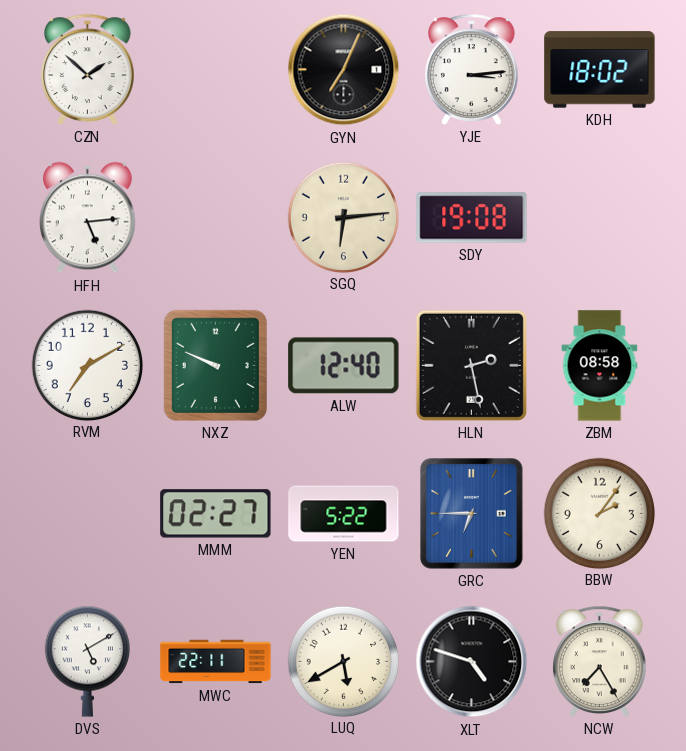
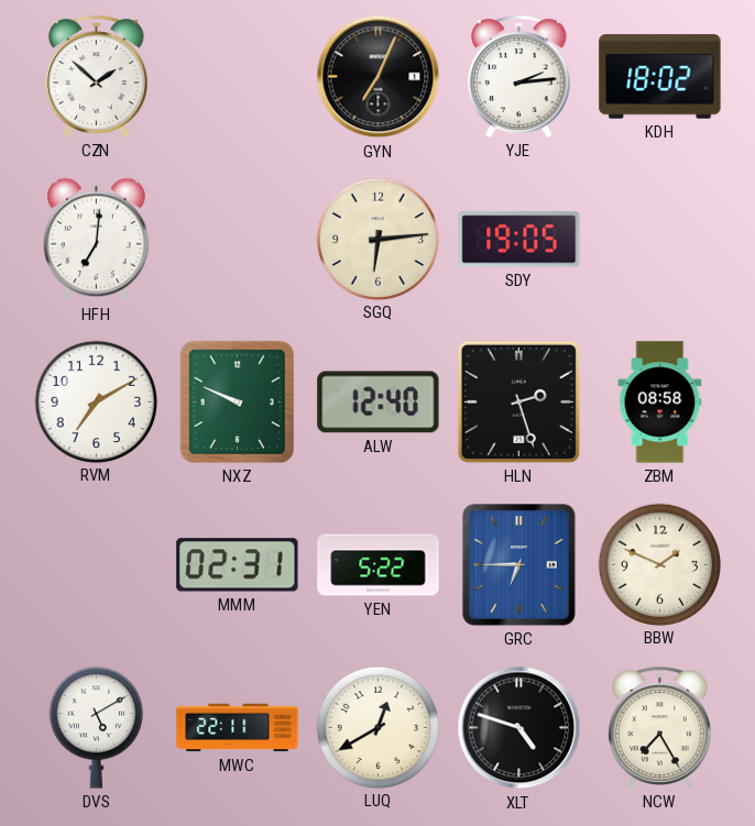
YJE: 3:14 -> 2:14
HFH: 5:14 -> 7:01
SDY: 19:08 -> 19:05
HLN: 2:28 -> 2:27
MMM: 02:27 -> 02:31
BBW: 2:06 -> 1:49
LUQ: 5:40 -> 12:40
